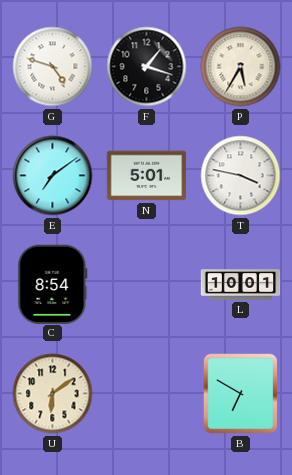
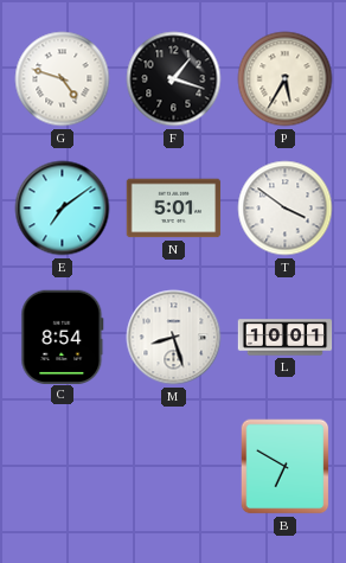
T: 3:47 -> 3:51
M: none -> 8:27
U: 6:09 -> none
